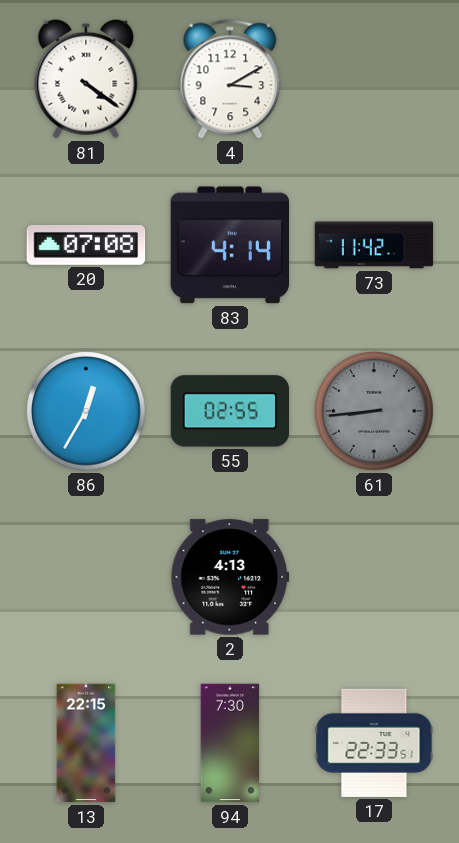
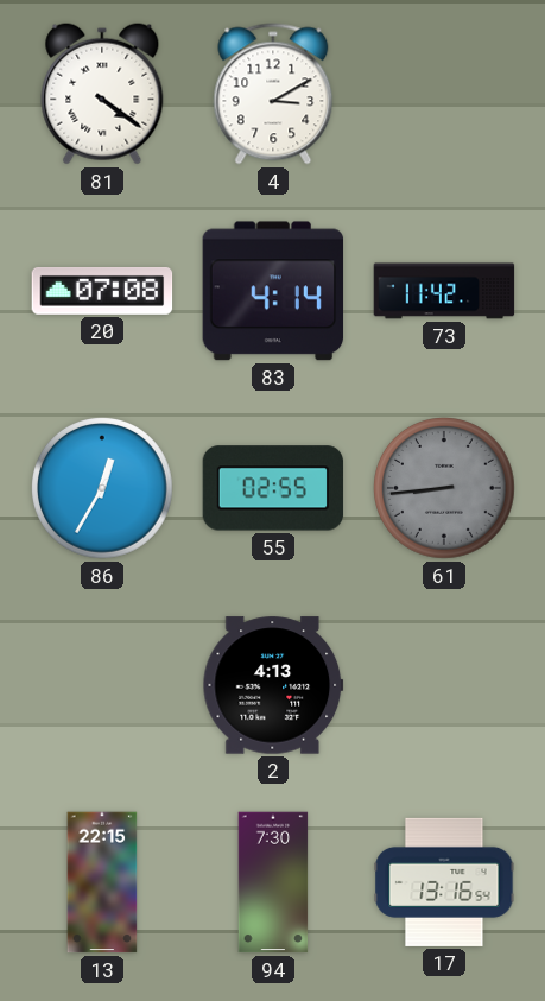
17: 22:33 -> 13:16
